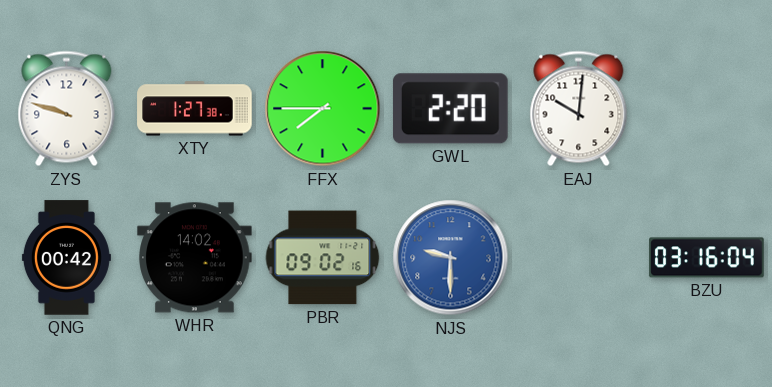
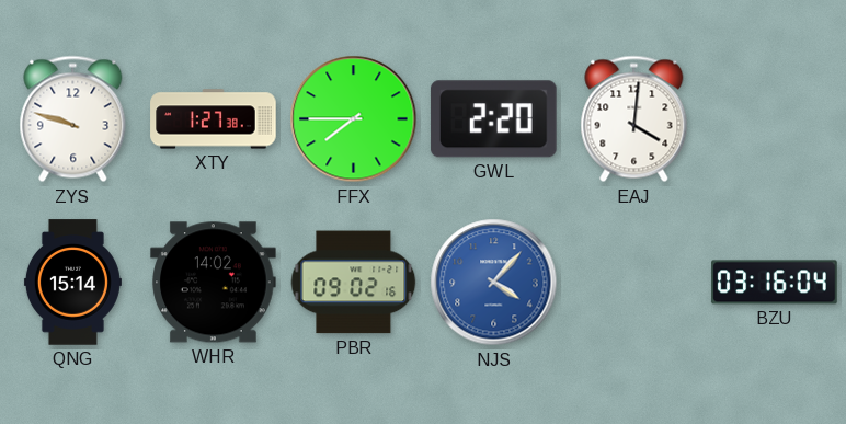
EAJ: 10:01 -> 4:01
QNG: 00:42 -> 15:14
NJS: 9:30 -> 4:07
